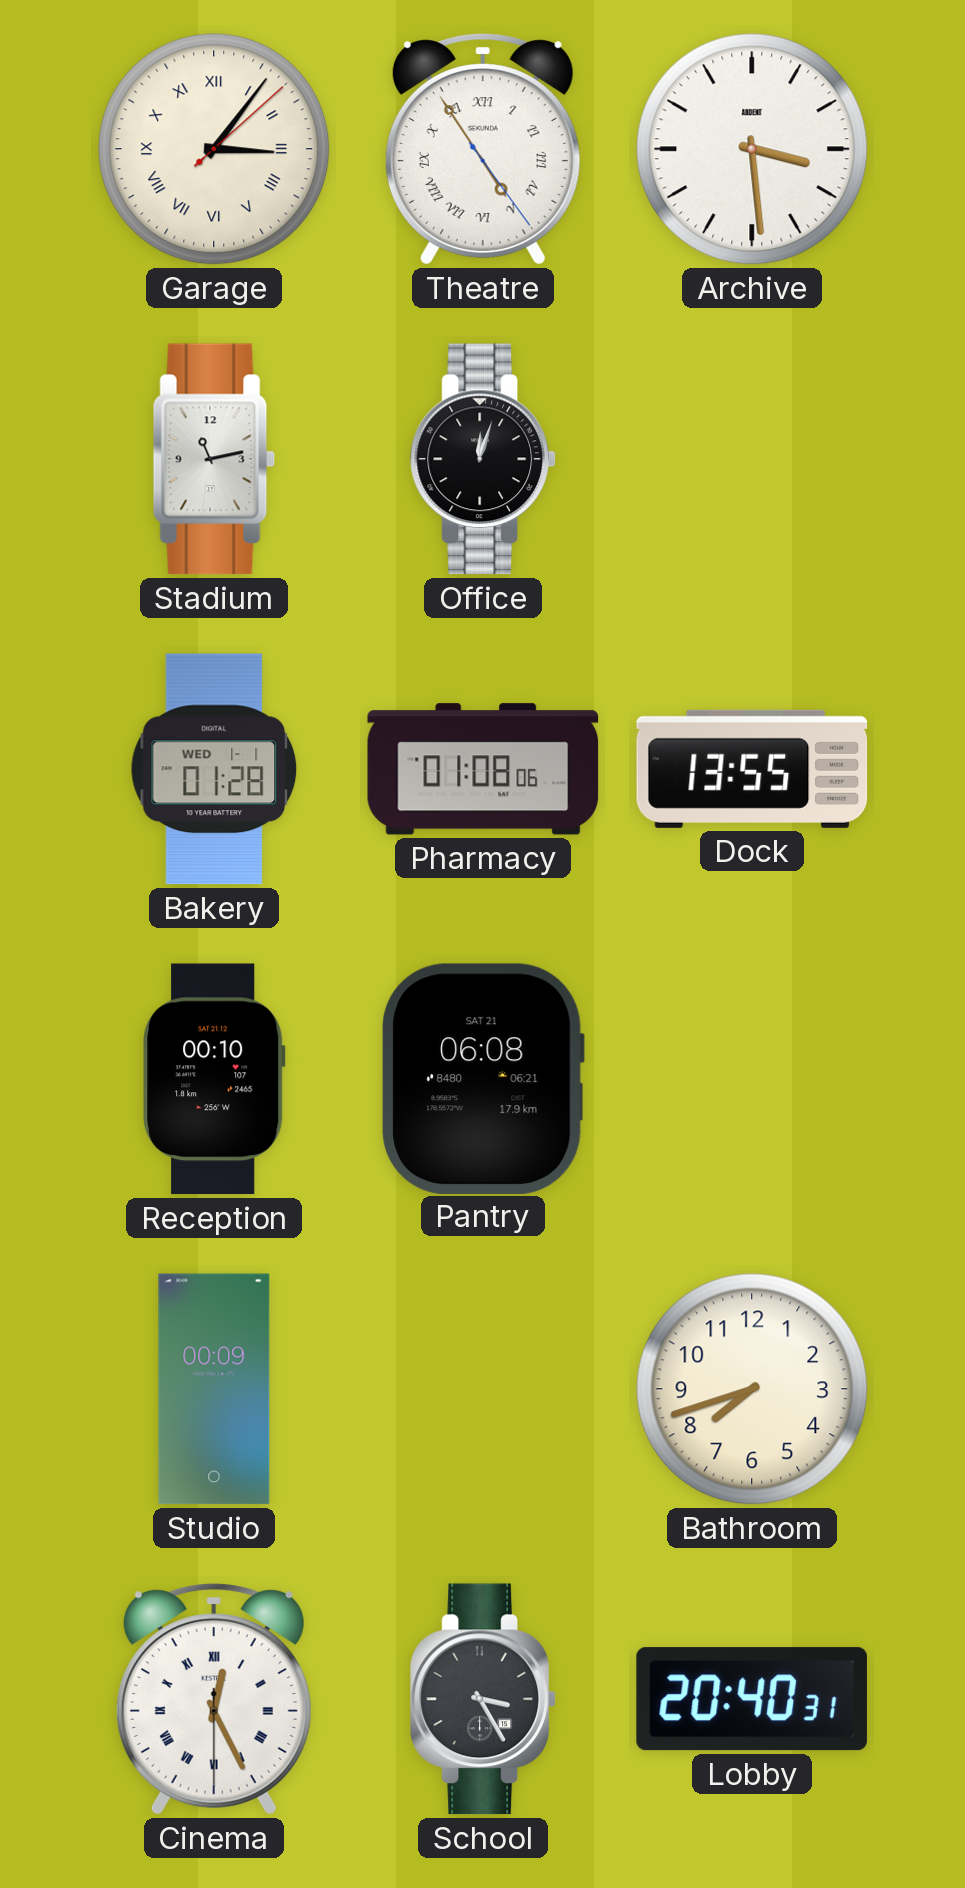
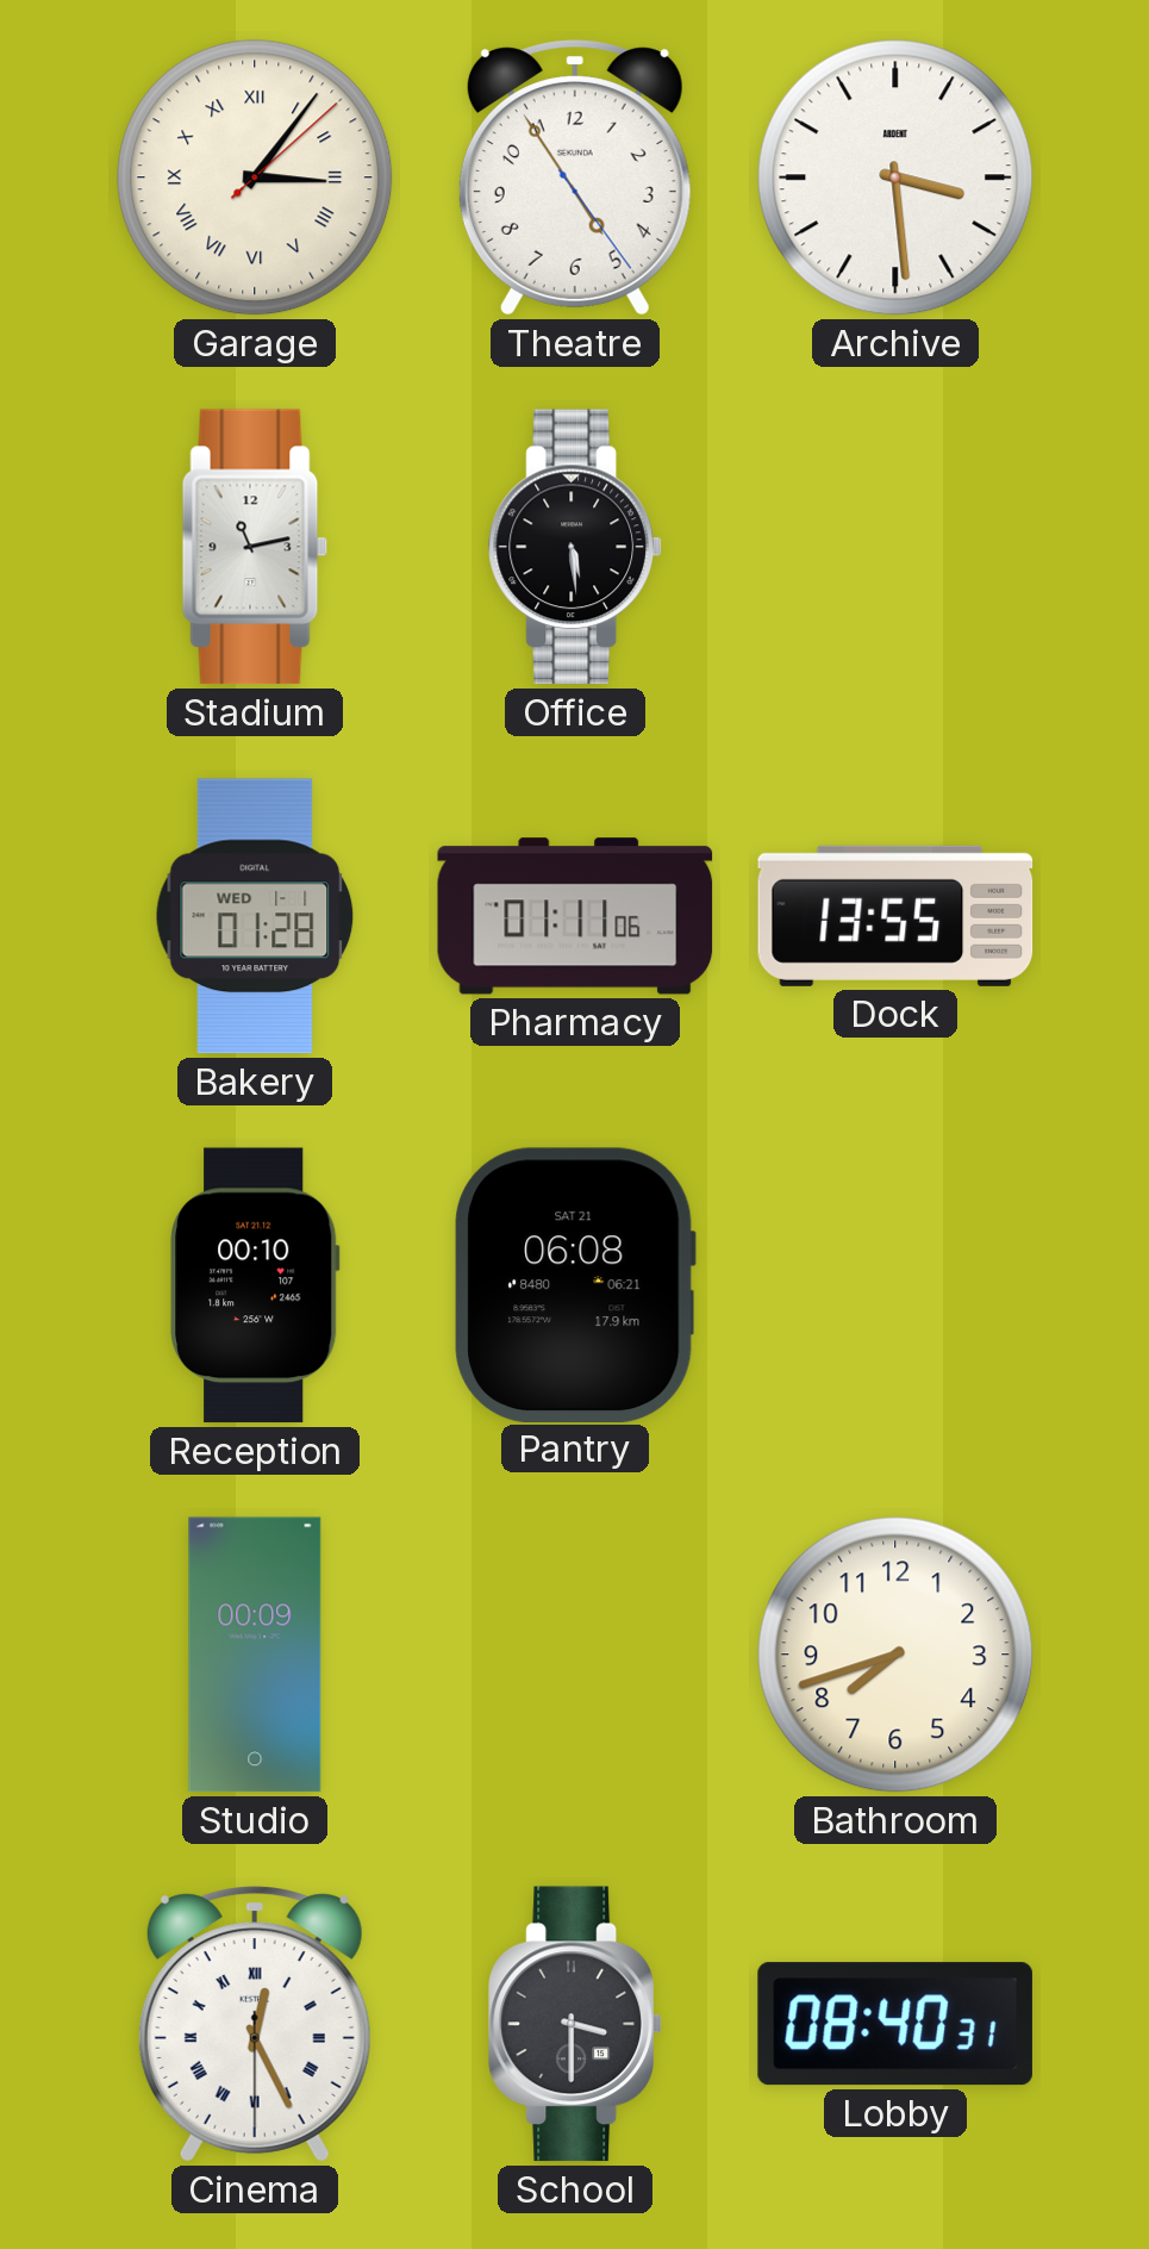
Theatre numerals: Roman -> Arabic
Office: 12:03 -> 5:29
Pharmacy: 01:08 -> 01:11
School: 3:25 -> 3:30
Lobby: 20:40 -> 08:40
